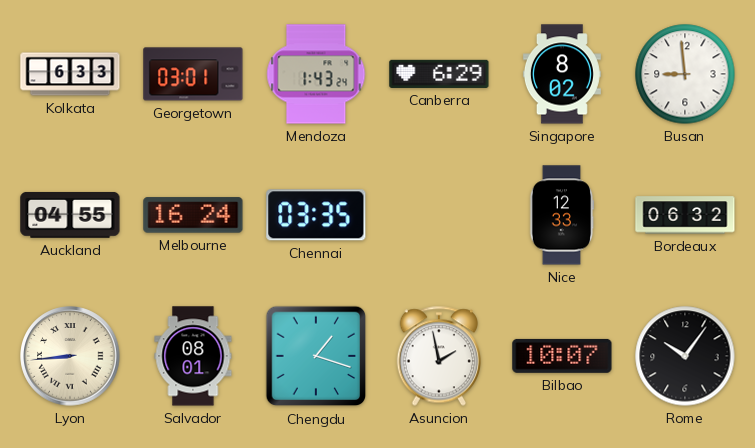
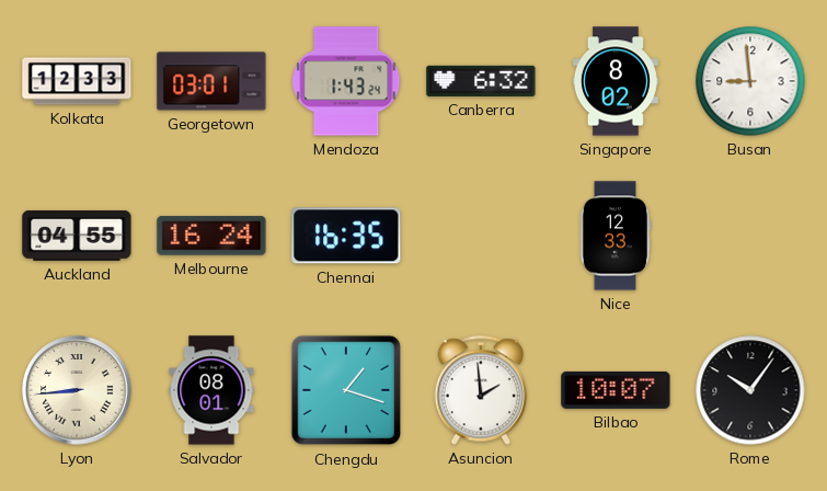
Kolkata: 6:33 -> 12:33
Canberra: 6:29 -> 6:32
Chennai: 03:35 -> 16:35
Bordeaux: 06:32 -> none
Asuncion: 1:58 -> 1:59
